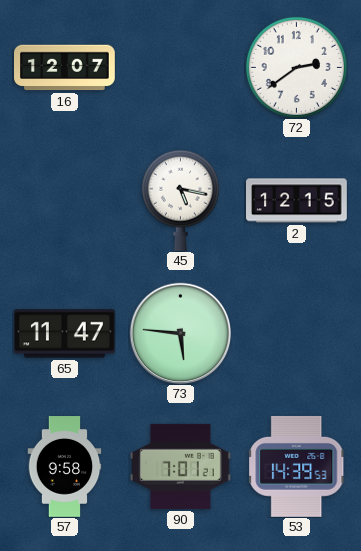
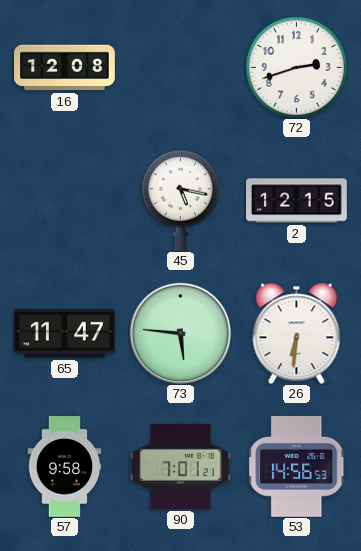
16: 12:07 -> 12:08
72: 2:39 -> 2:42
26: none -> 6:31
53: 14:39 -> 14:56
